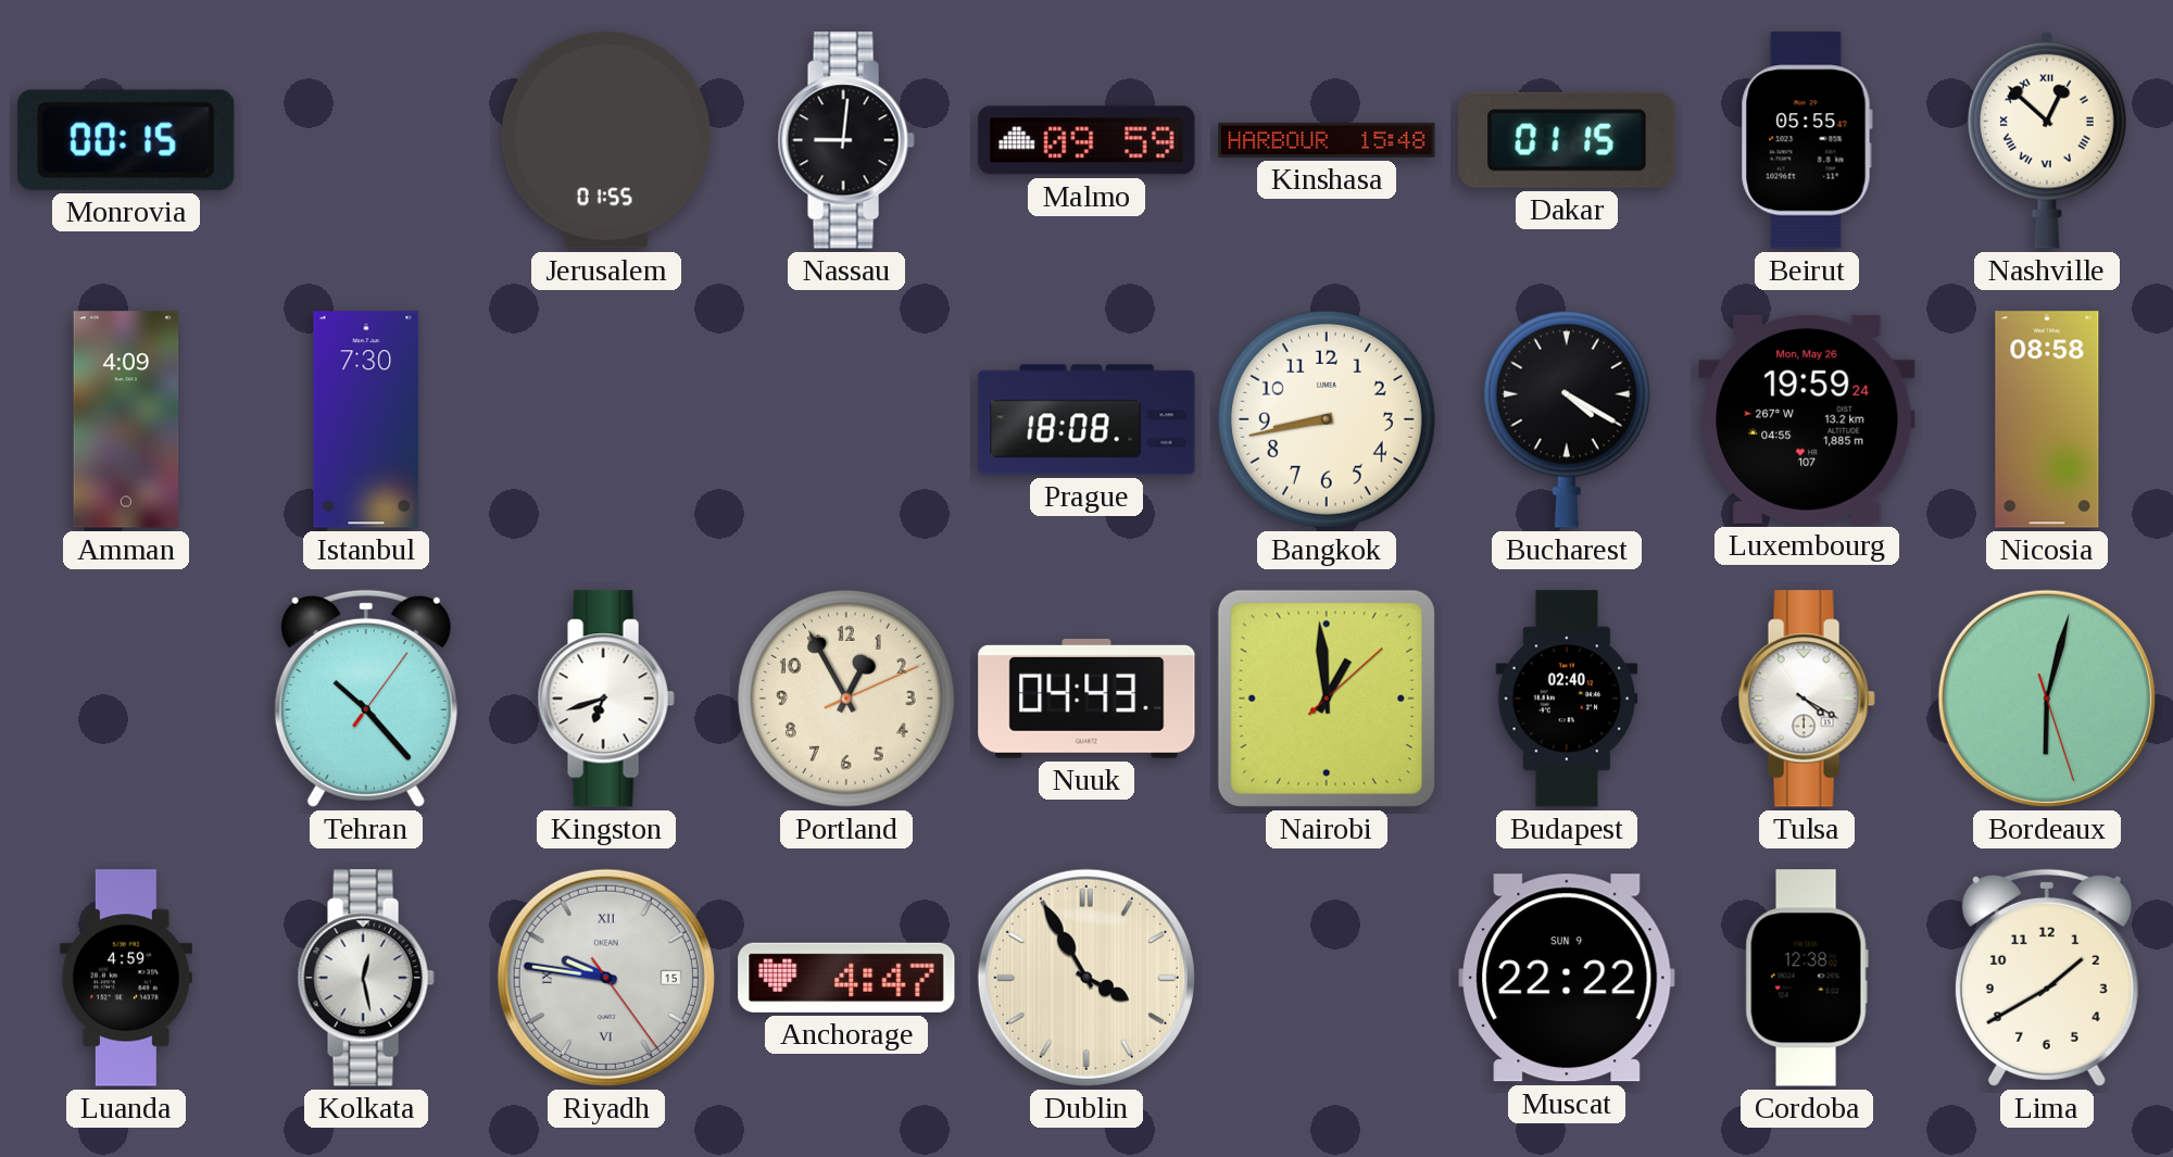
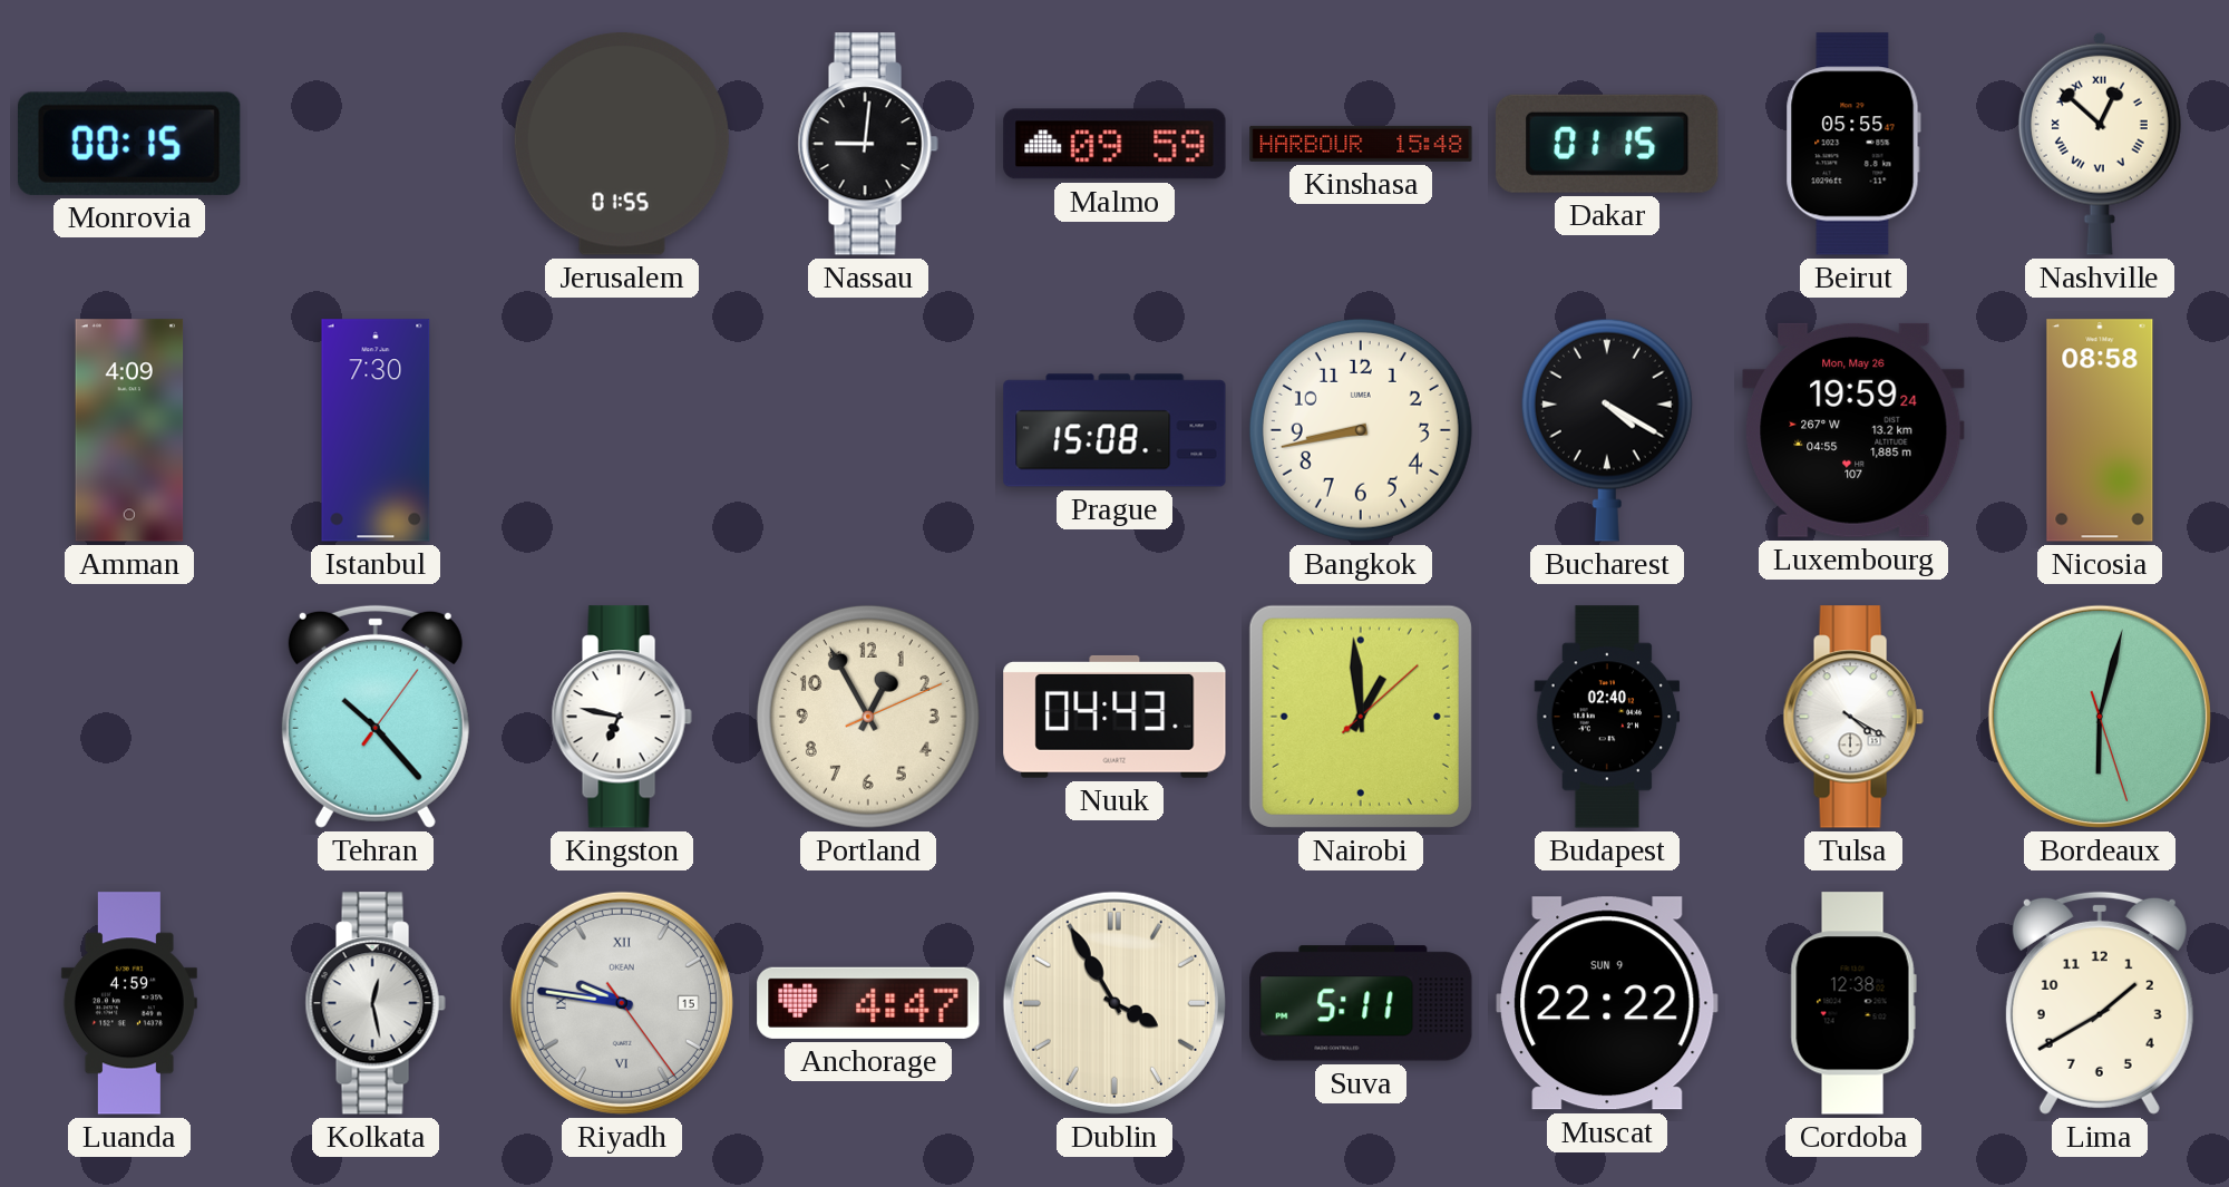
Prague: 18:08 -> 15:08
Kingston: 6:42 -> 6:47
Suva: none -> 5:11
